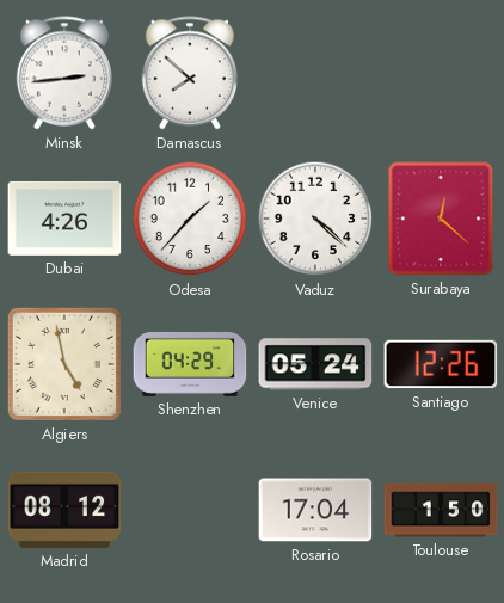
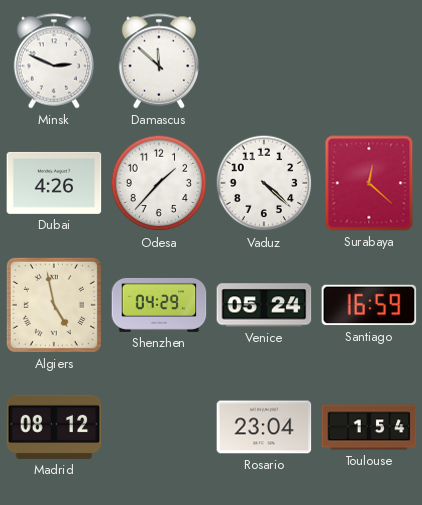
Minsk: 2:44 -> 2:49
Damascus: 7:52 -> 11:52
Santiago: 12:26 -> 16:59
Rosario: 17:04 -> 23:04
Toulouse: 1:50 -> 1:54
